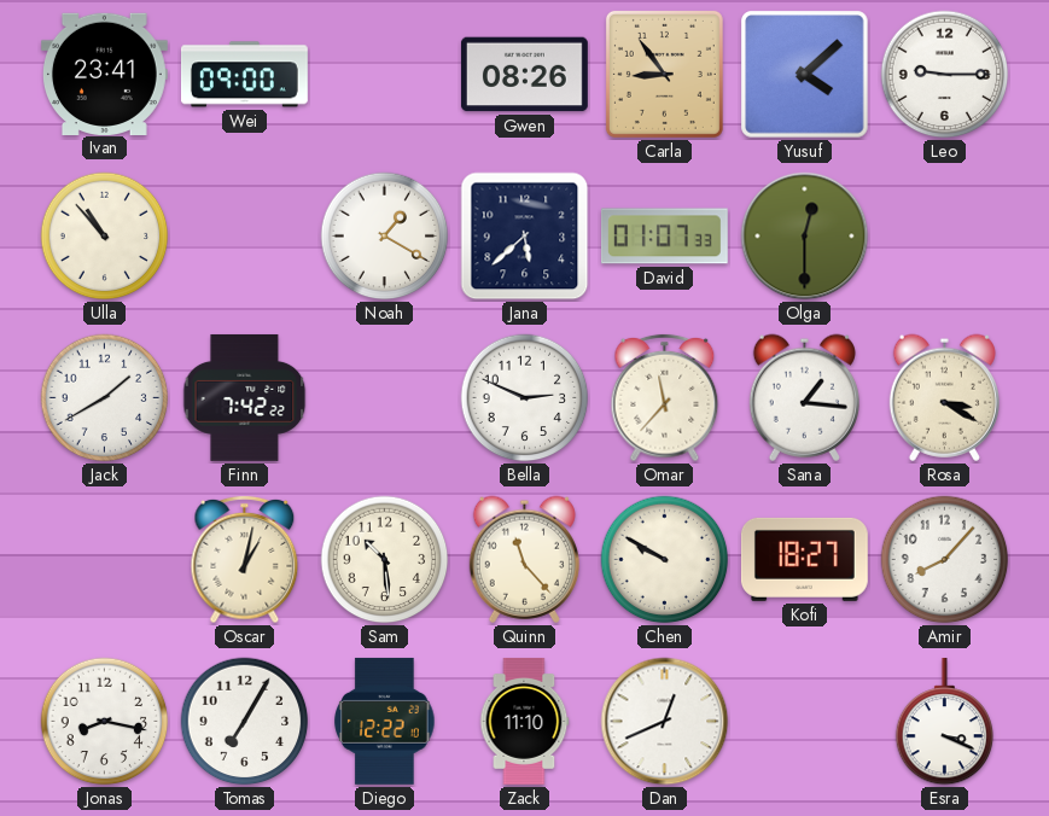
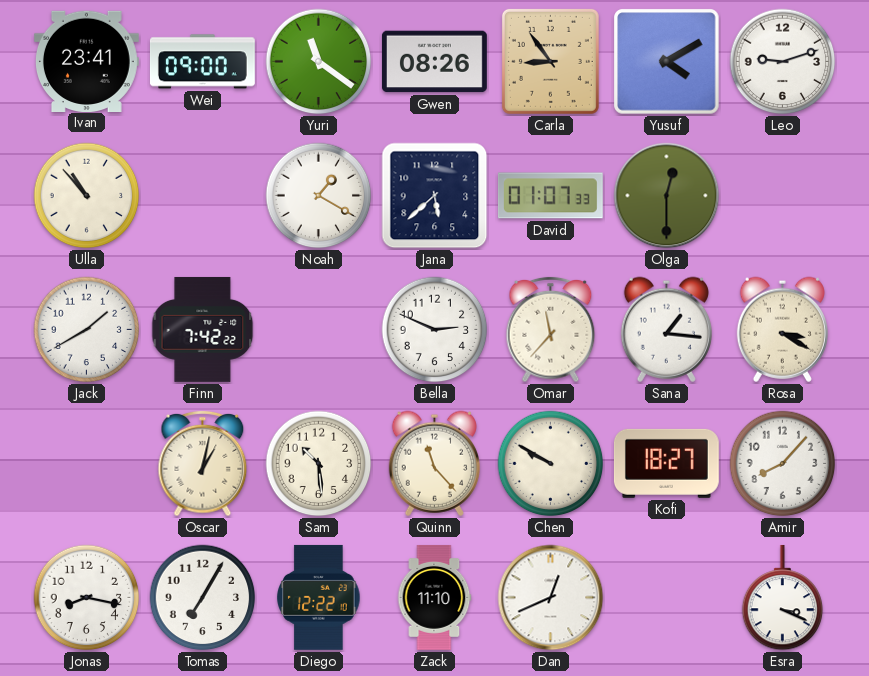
Yuri: none -> 11:21
Yusuf: 4:08 -> 4:10
Leo: 9:15 -> 9:12
